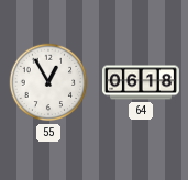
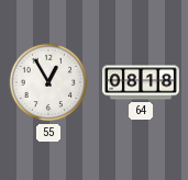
64: 06:18 -> 08:18
